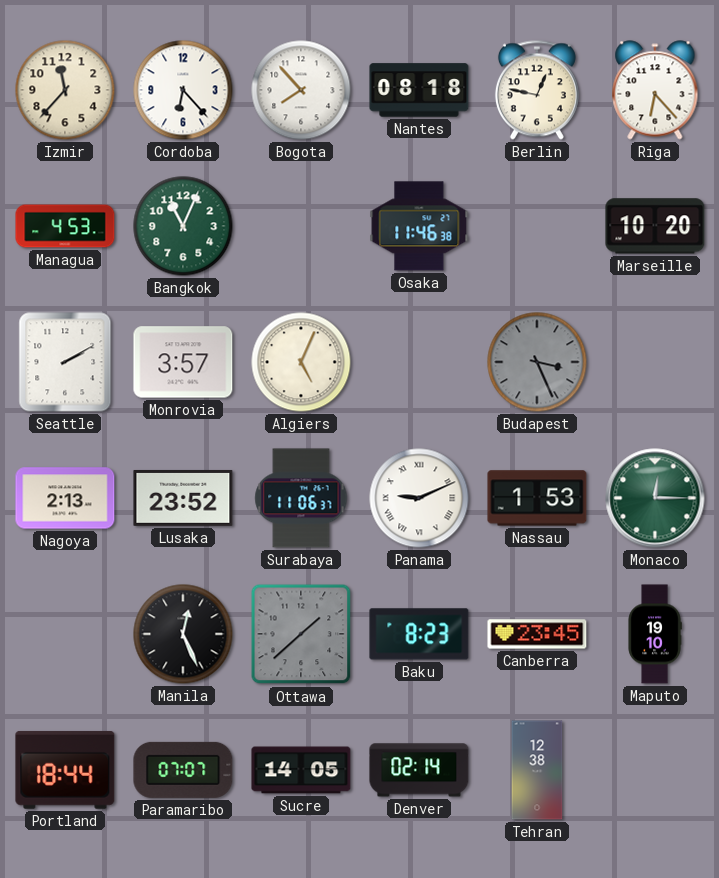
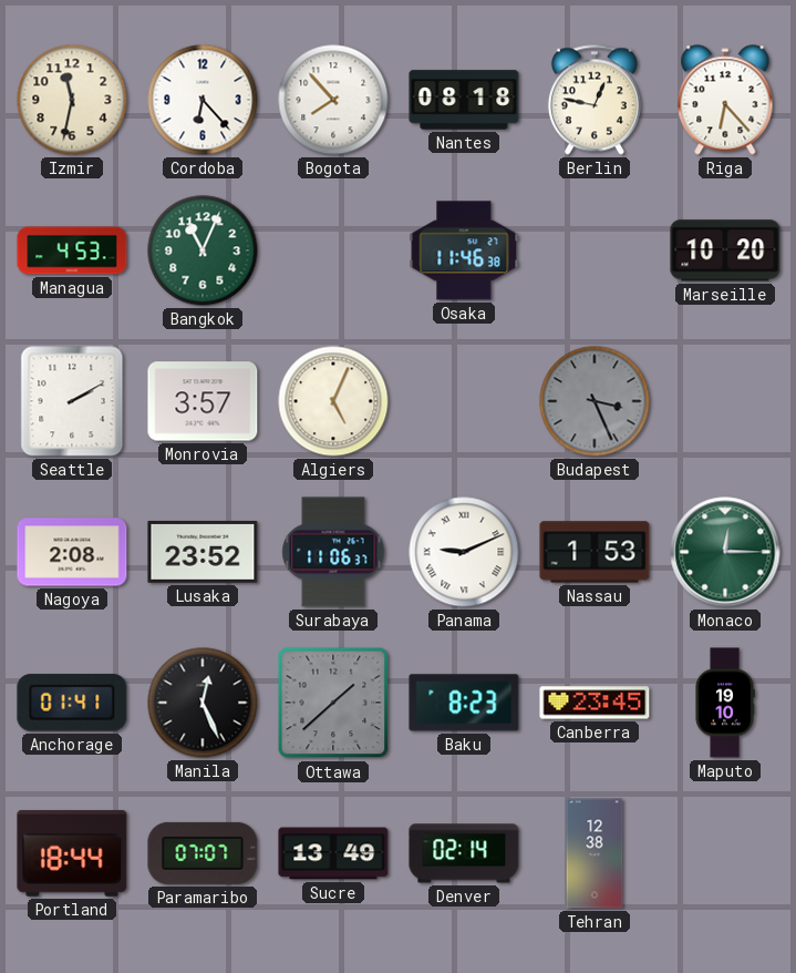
Izmir: 11:37 -> 11:32
Nagoya: 2:13 -> 2:08
Anchorage: none -> 01:41
Sucre: 14:05 -> 13:49
